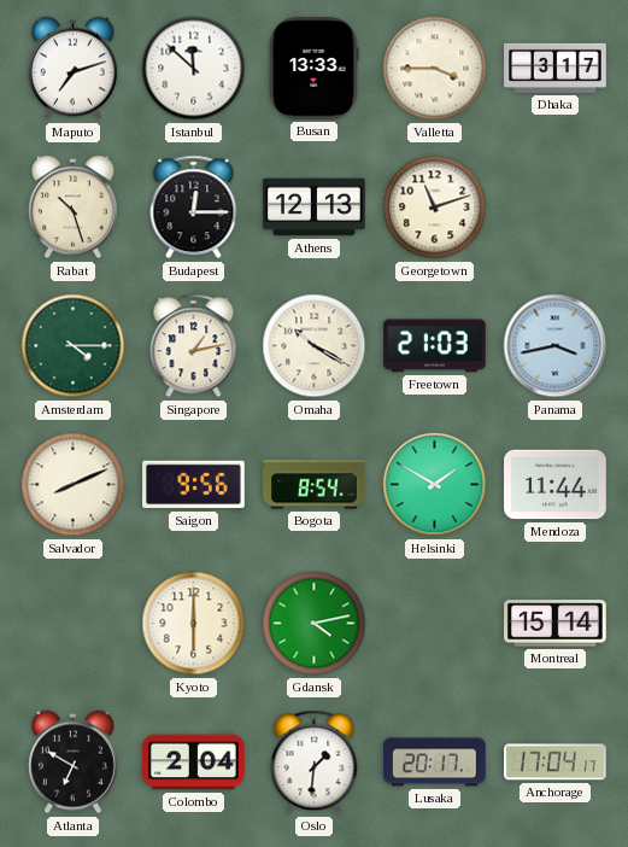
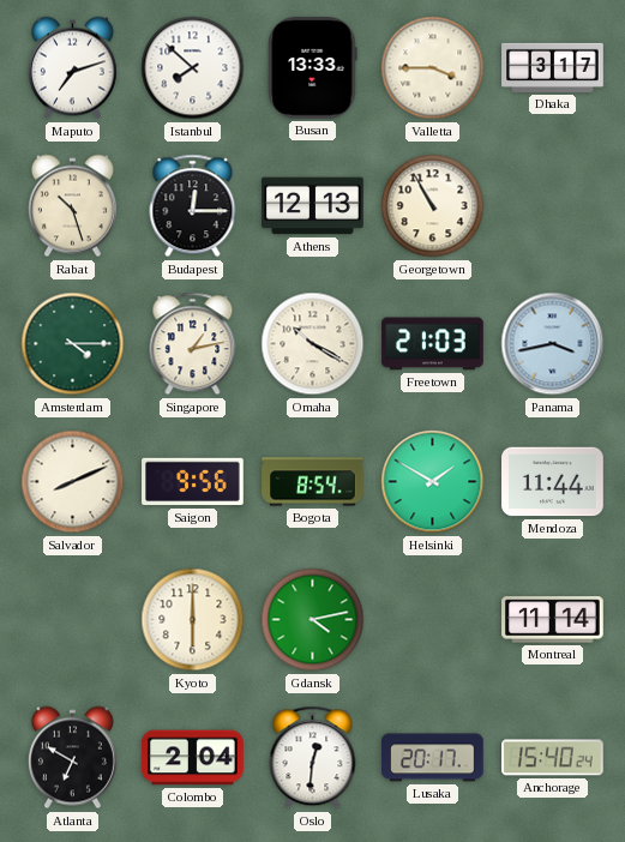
Istanbul: 11:52 -> 7:52
Georgetown: 11:12 -> 10:55
Montreal: 15:14 -> 11:14
Oslo: 1:31 -> 12:31
Anchorage: 17:04 -> 15:40
